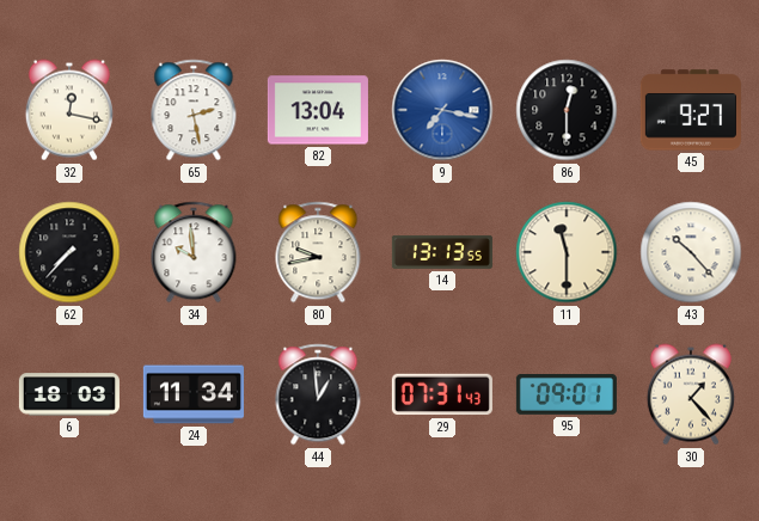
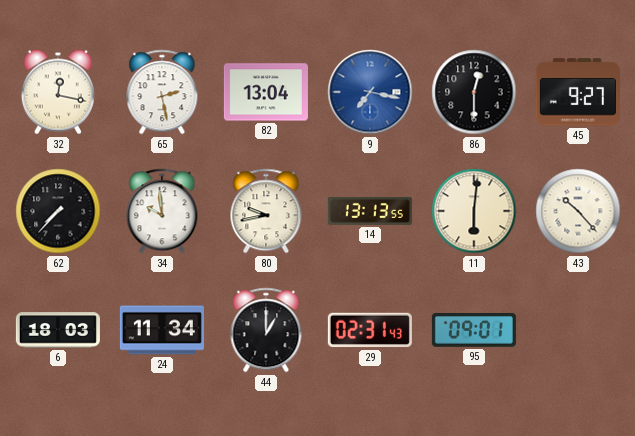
11: 11:30 -> 6:01
44: 12:59 -> 1:00
29: 07:31 -> 02:31
30: 1:23 -> none
